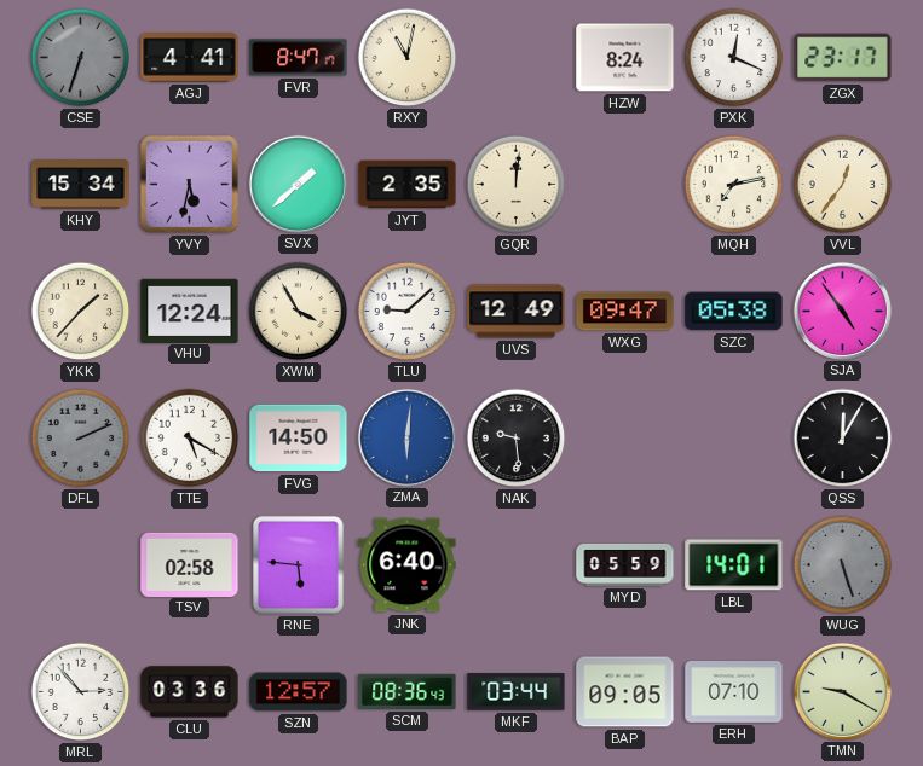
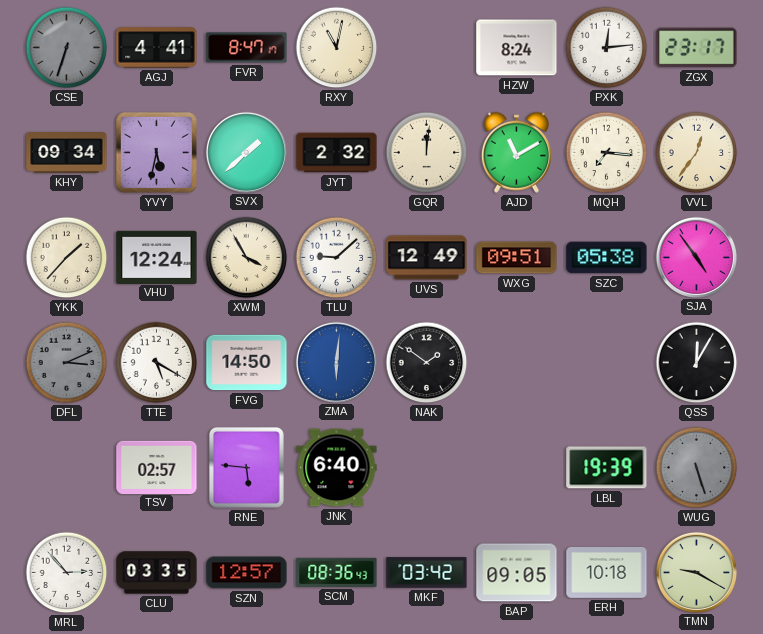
PXK: 12:19 -> 12:14
KHY: 15:34 -> 09:34
JYT: 2:35 -> 2:32
AJD: none -> 11:10
MQH: 7:13 -> 7:16
WXG: 09:47 -> 09:51
DFL: 2:11 -> 3:11
NAK: 9:29 -> 1:51
TSV: 02:58 -> 02:57
MYD: 05:59 -> none
LBL: 14:01 -> 19:39
CLU: 03:36 -> 03:35
MKF: 03:44 -> 03:42
ERH: 07:10 -> 10:18
